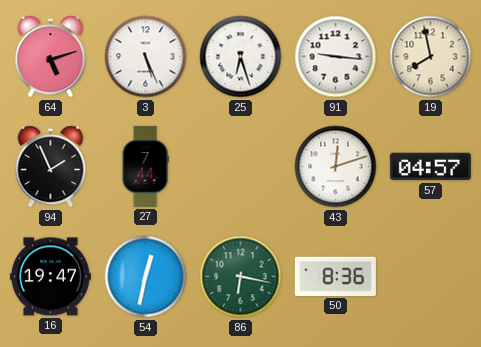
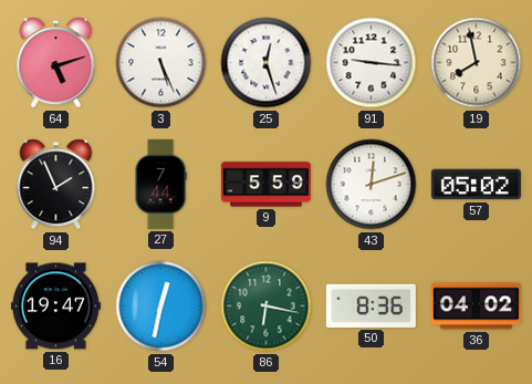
25: 6:27 -> 12:27
9: none -> 5:59
57: 04:57 -> 05:02
36: none -> 04:02
